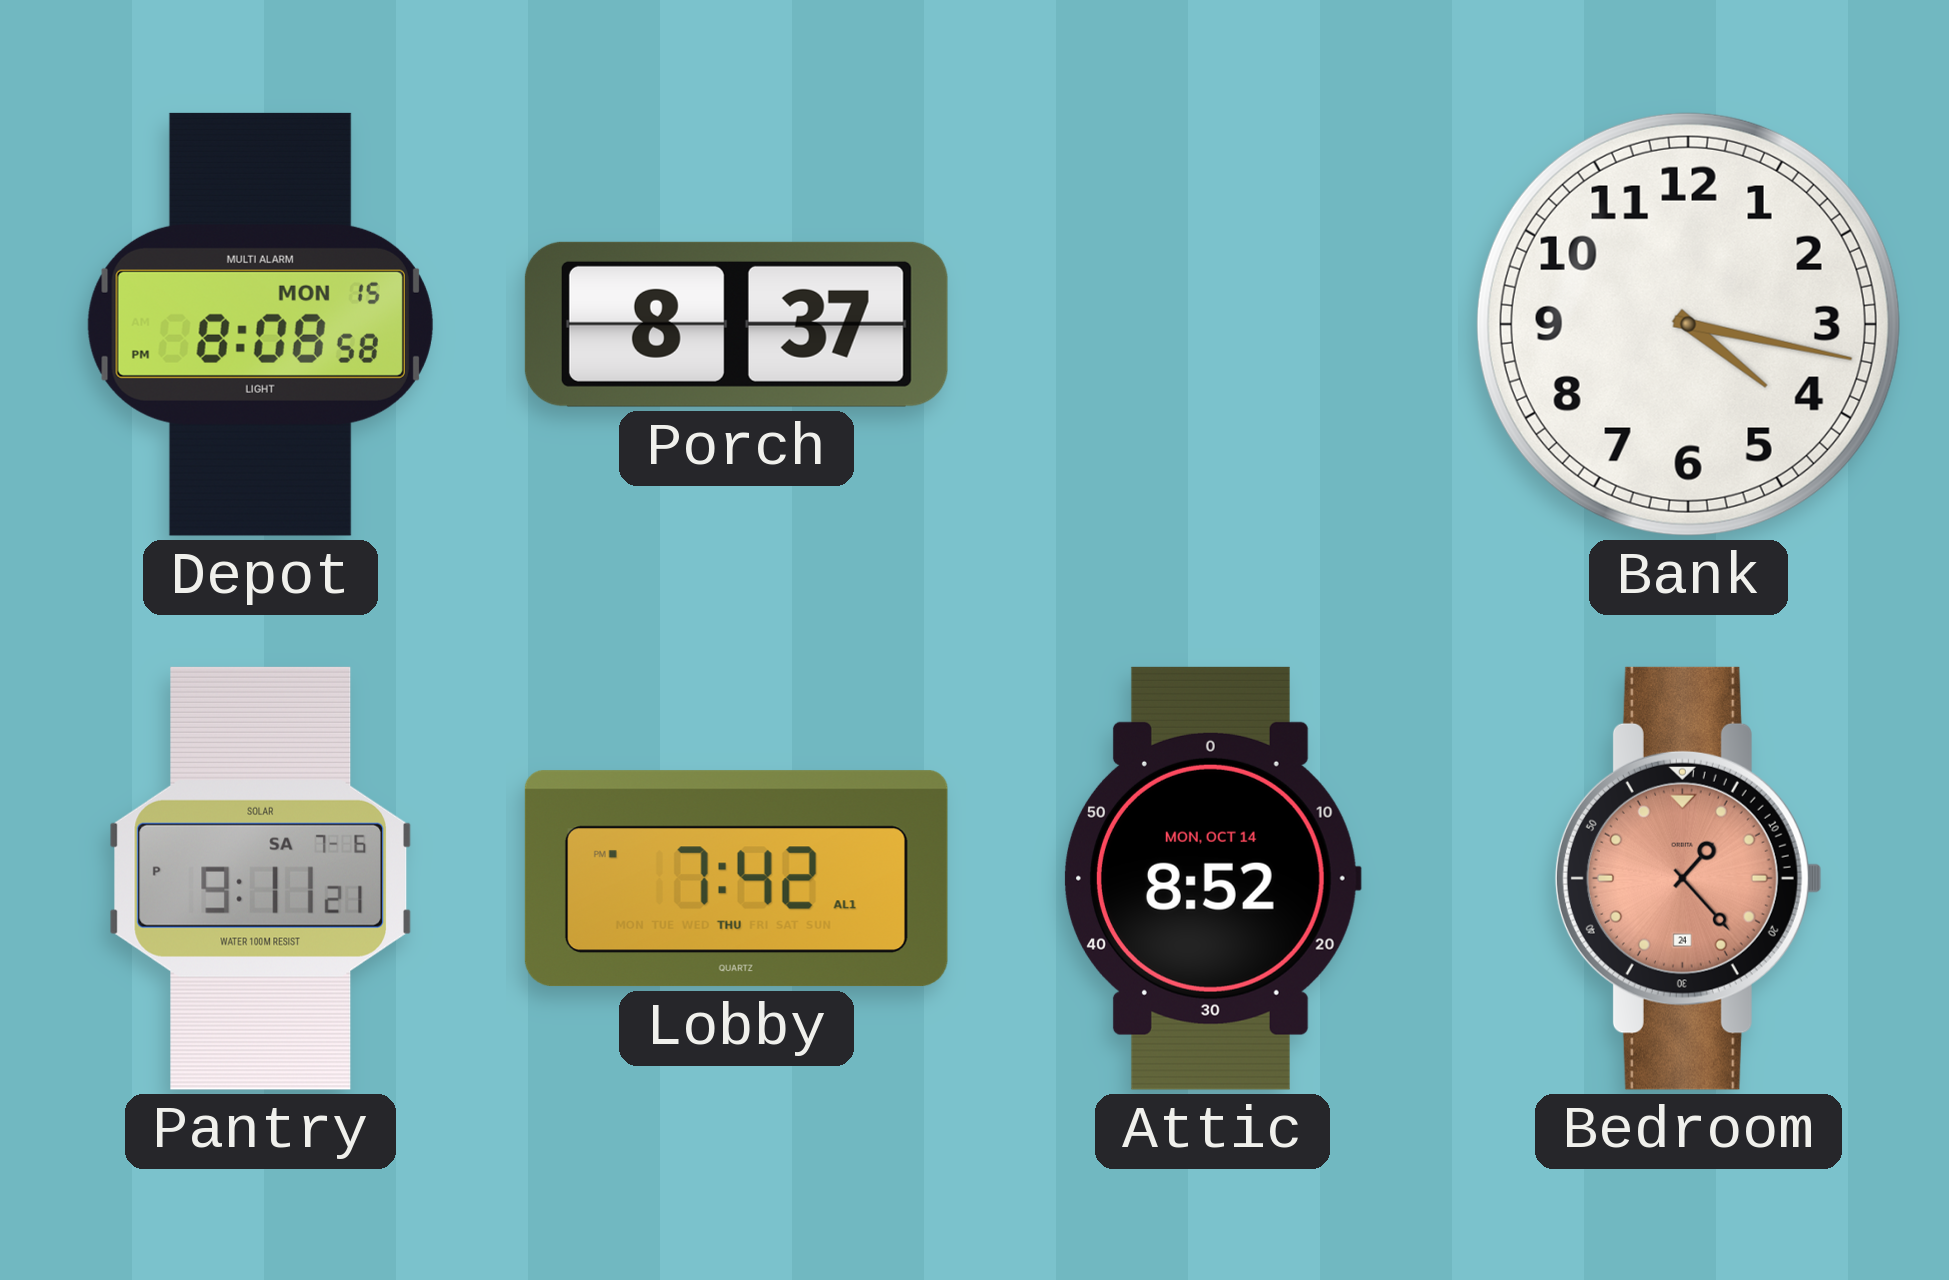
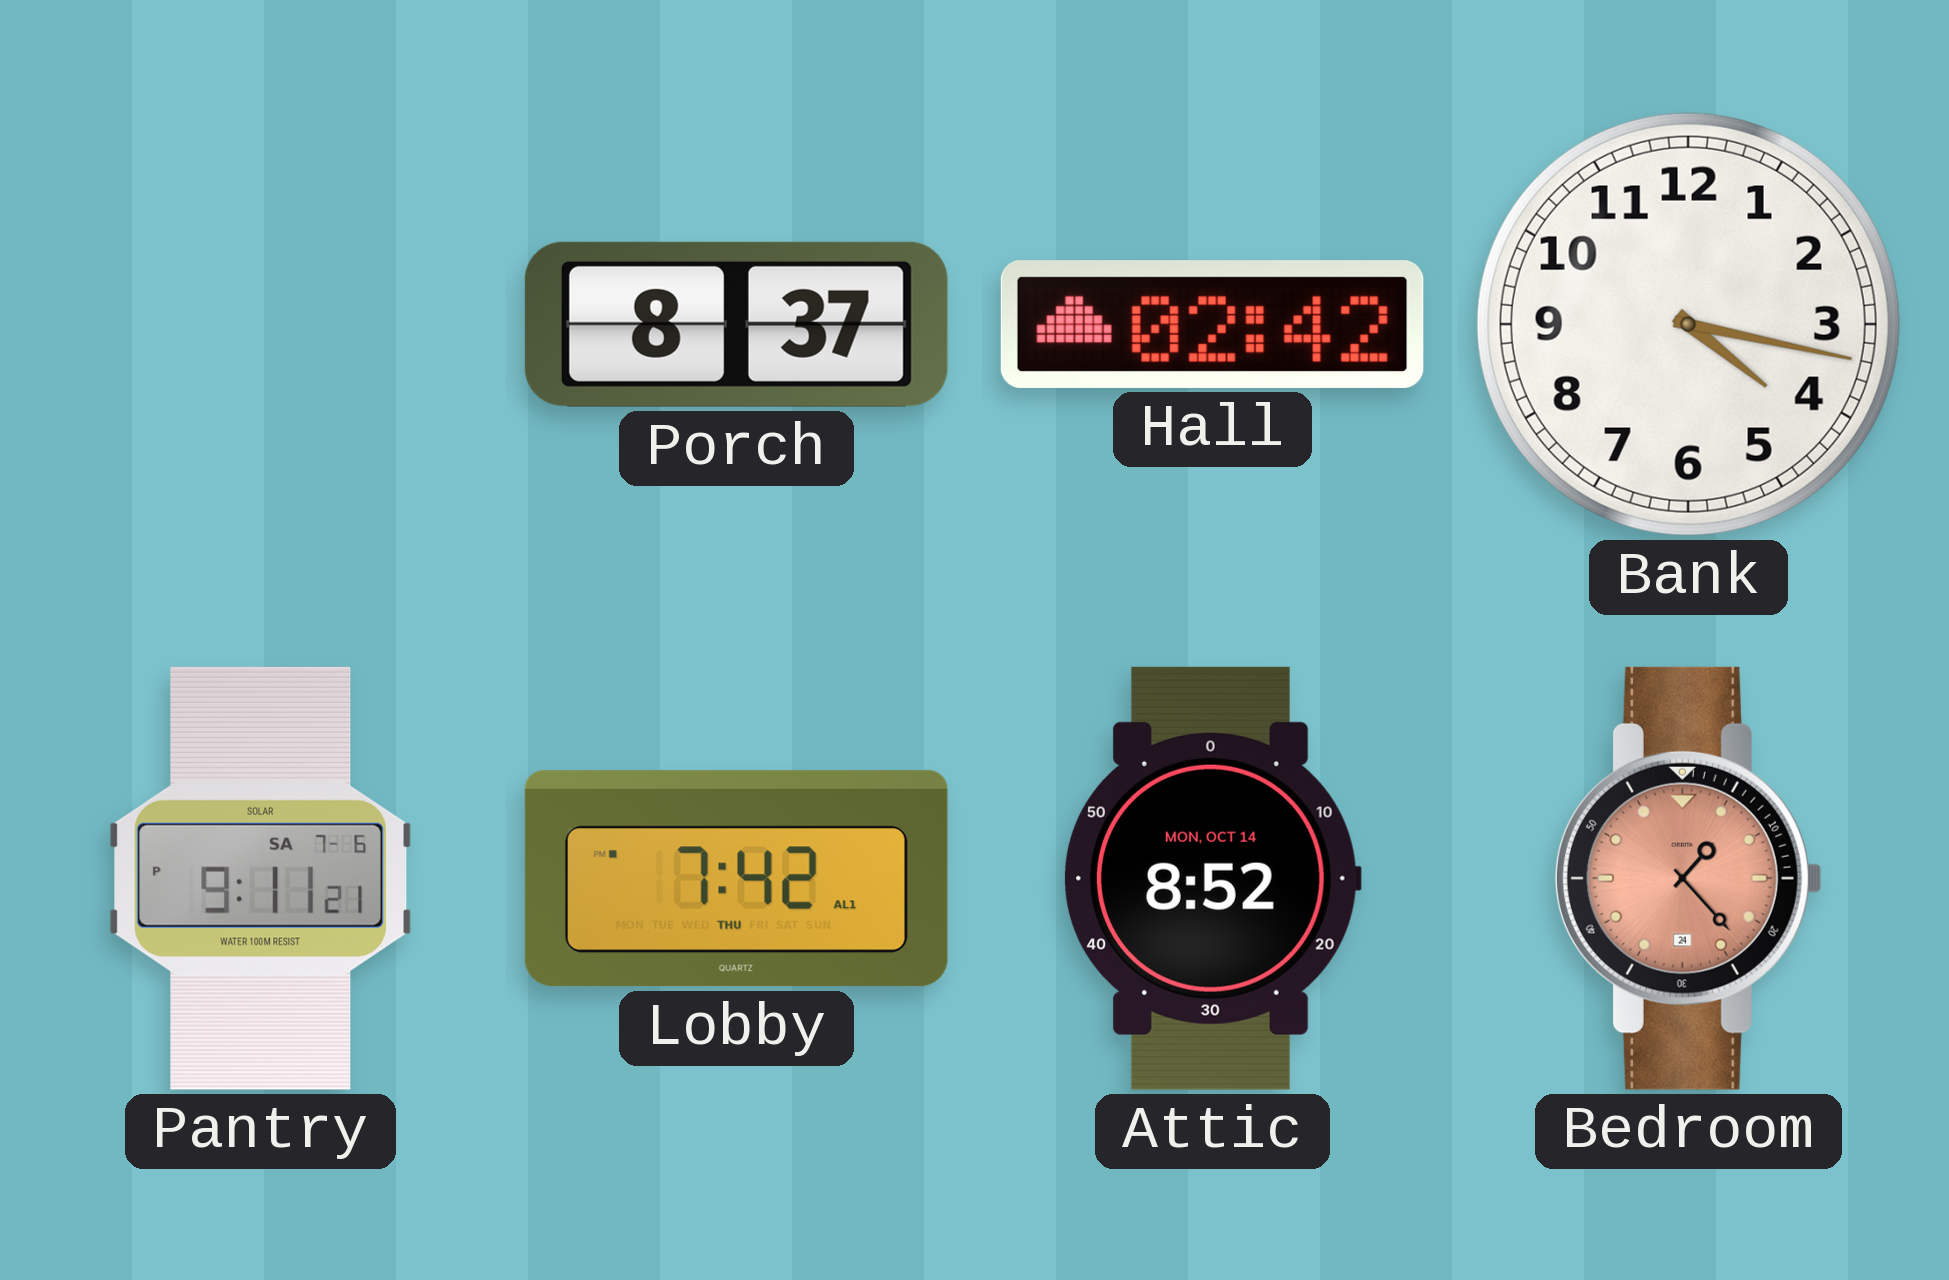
Depot: 8:08 -> none
Hall: none -> 02:42
